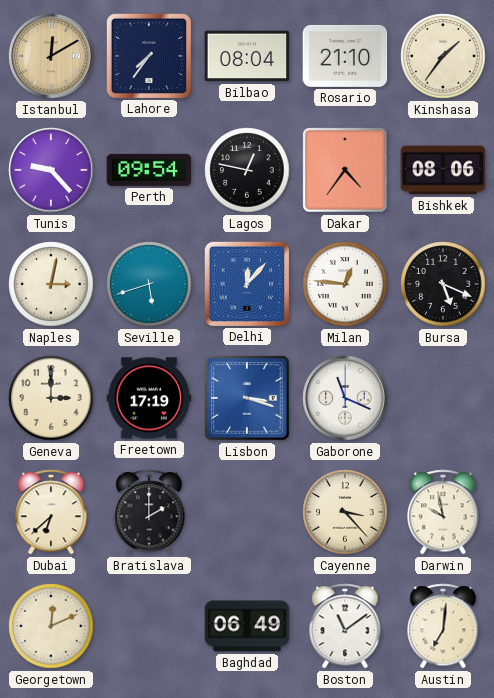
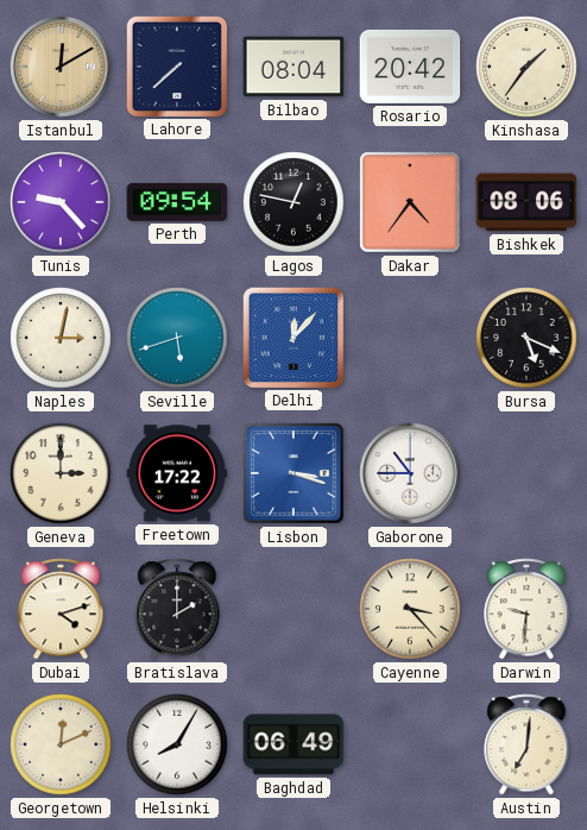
Lahore: 7:36 -> 7:38
Rosario: 21:10 -> 20:42
Milan: 12:46 -> none
Freetown: 17:19 -> 17:22
Gaborone: 11:19 -> 10:45
Dubai: 6:38 -> 4:12
Darwin: 9:58 -> 9:31
Helsinki: none -> 8:05
Boston: 11:09 -> none
